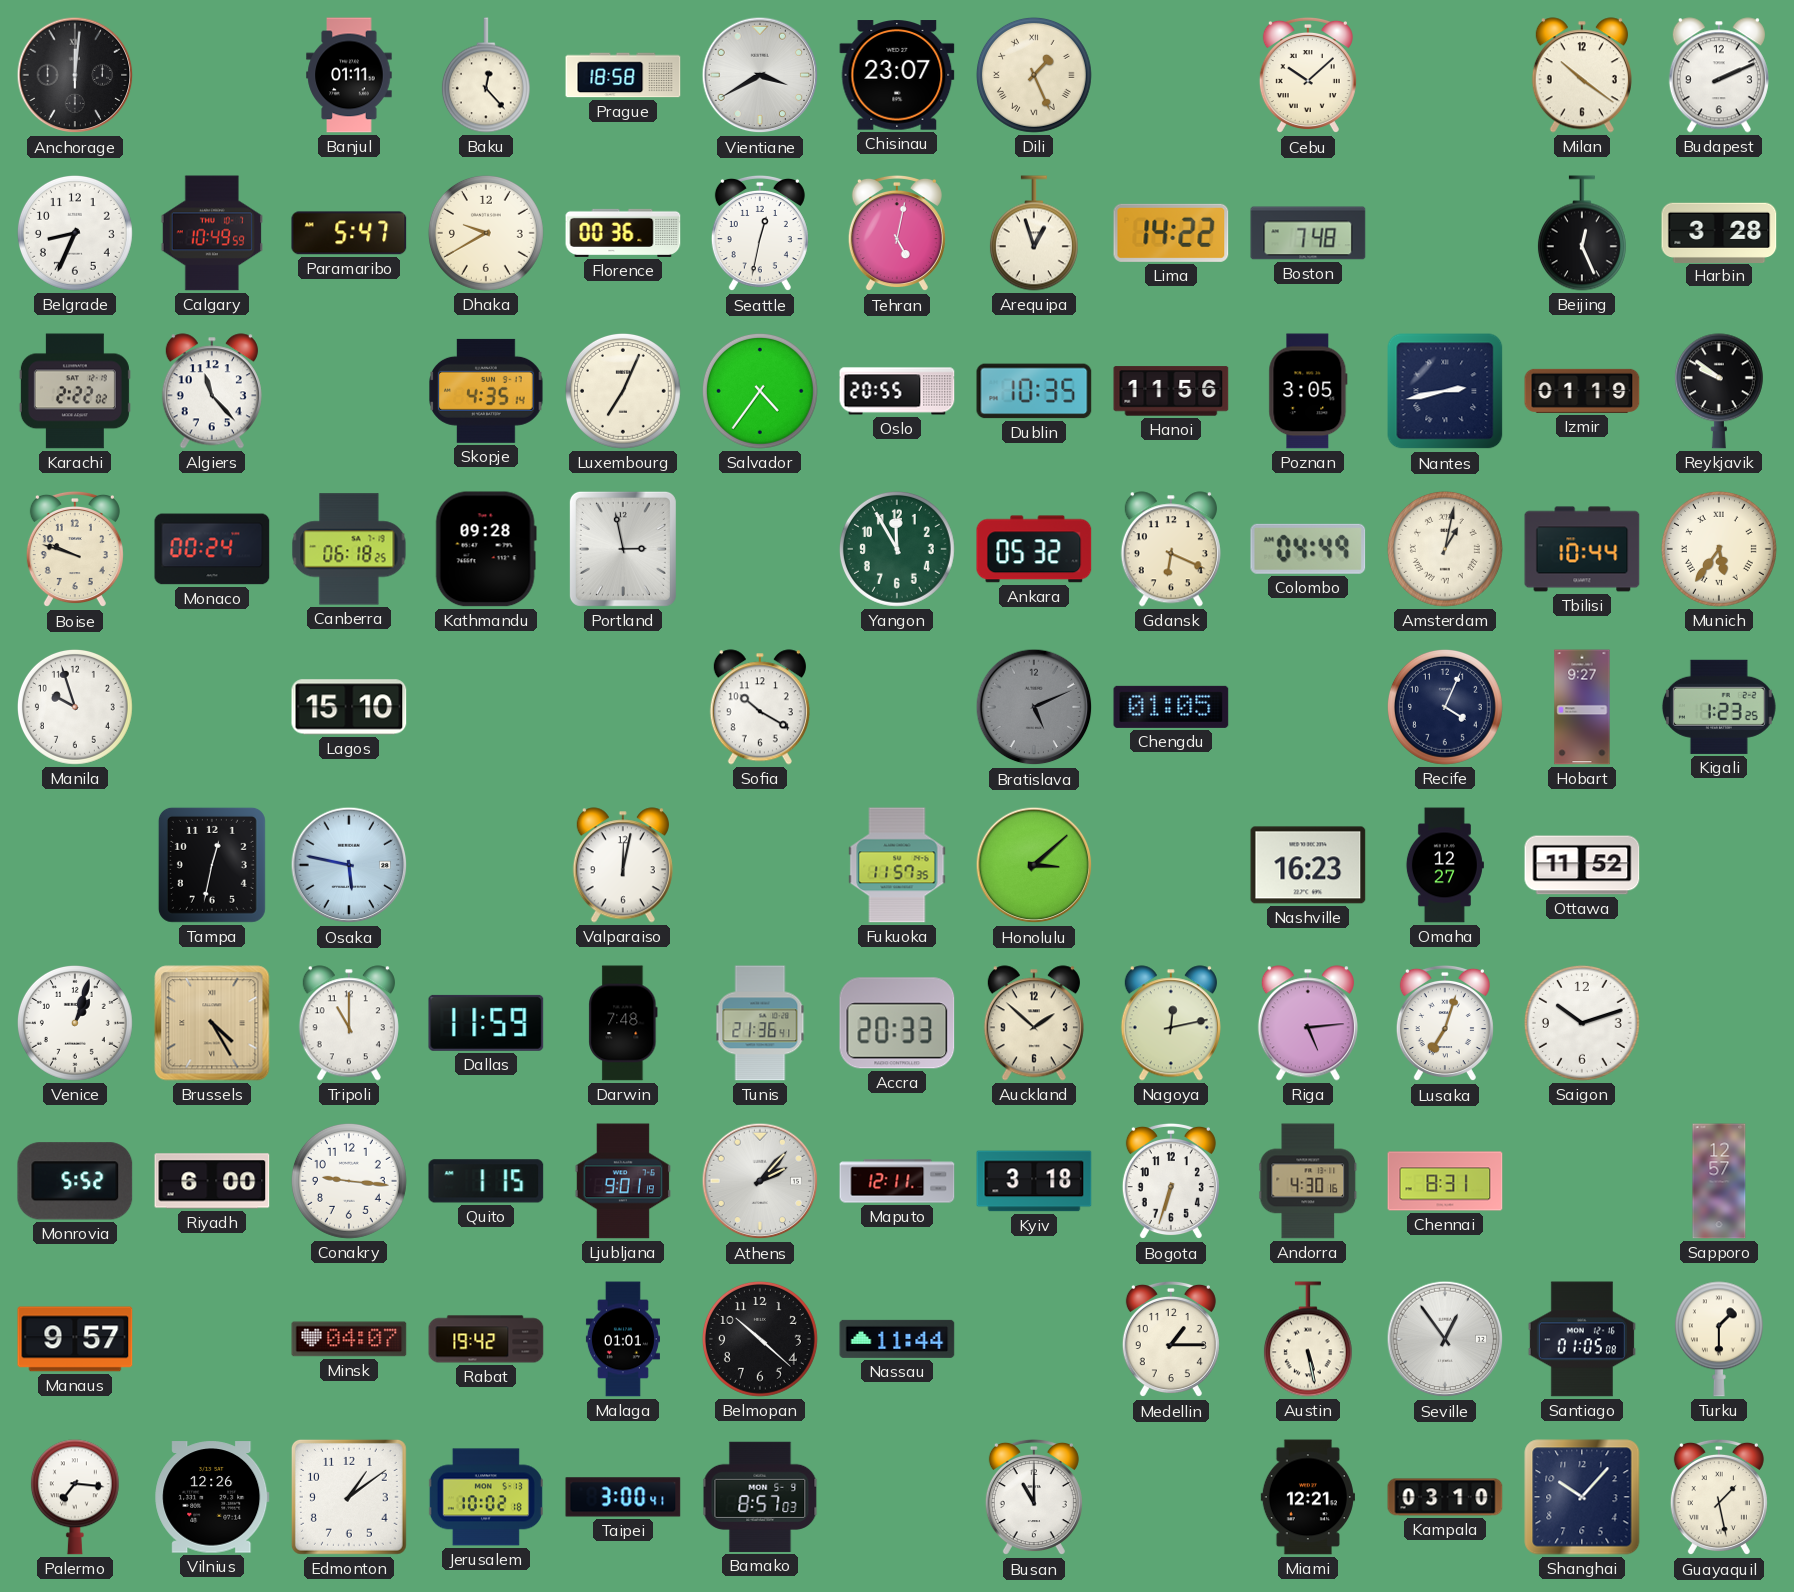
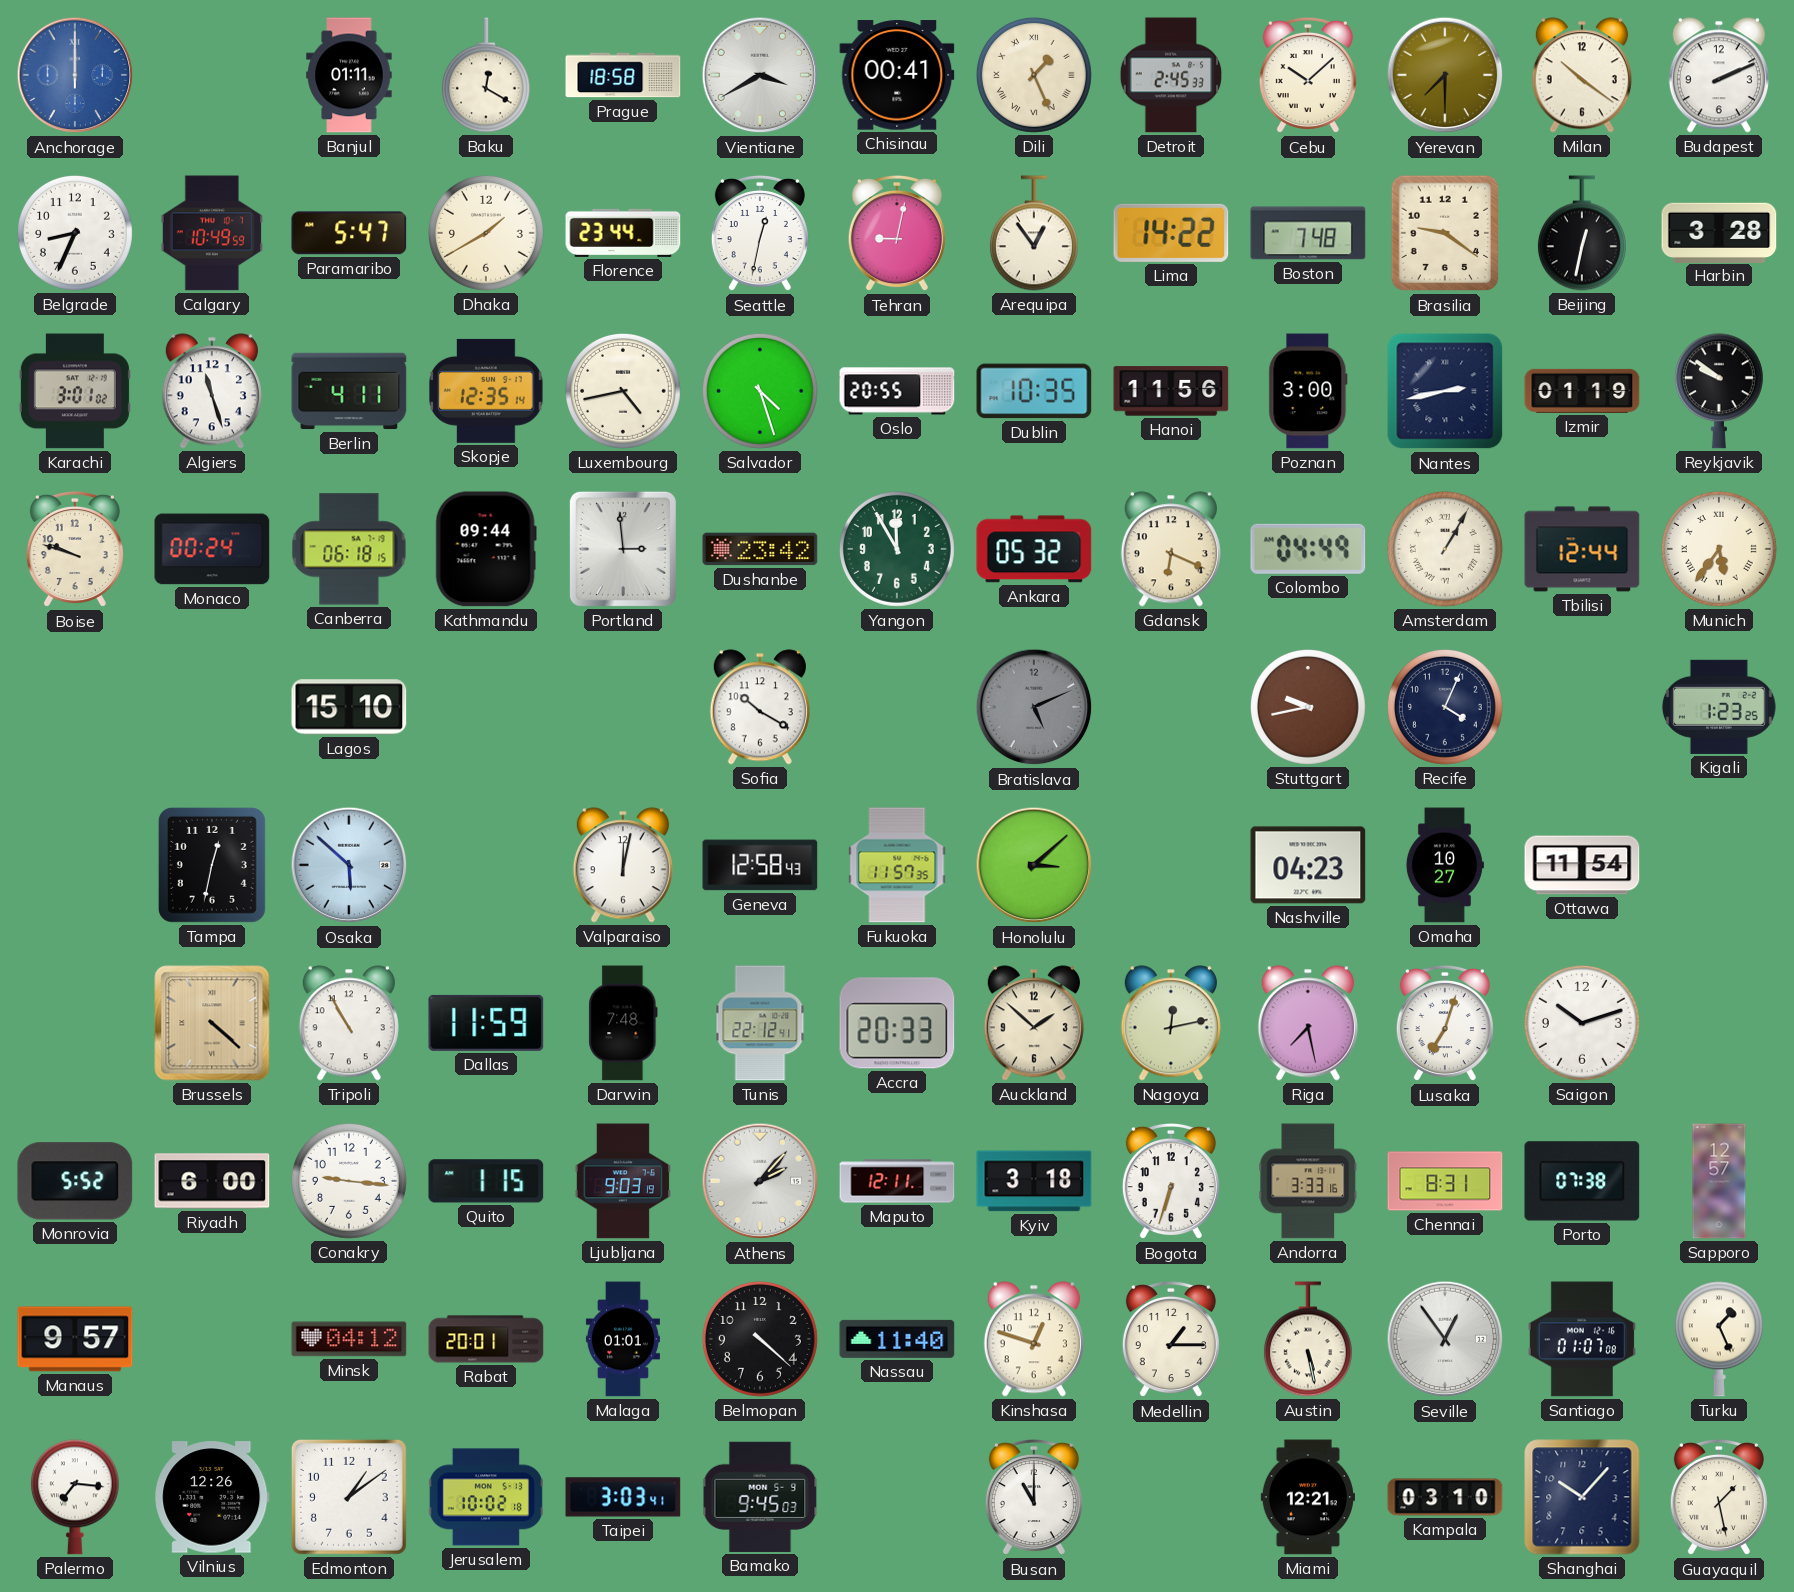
Anchorage: 12:01 -> 12:00
Anchorage dial: black -> blue
Baku: 12:23 -> 12:20
Chisinau: 23:07 -> 00:41
Detroit: none -> 2:45
Yerevan: none -> 7:30
Dhaka: 9:40 -> 1:40
Florence: 00:36 -> 23:44
Tehran: 5:02 -> 9:02
Arequipa: 12:57 -> 12:54
Brasilia: none -> 9:21
Beijing: 12:26 -> 12:32
Karachi: 2:22 -> 3:01
Algiers: 11:23 -> 11:27
Berlin: none -> 4:11
Skopje: 4:35 -> 12:35
Luxembourg: 7:04 -> 4:43
Salvador: 4:36 -> 4:27
Poznan: 3:05 -> 3:00
Canberra: 06:18:25 -> 06:18:15
Kathmandu: 09:28 -> 09:44
Portland: 2:58 -> 2:59
Dushanbe: none -> 23:42
Amsterdam: 1:02 -> 1:05
Tbilisi: 10:44 -> 12:44
Manila: 9:57 -> none
Chengdu: 01:05 -> none
Stuttgart: none -> 9:43
Hobart: 9:27 -> none
Osaka: 5:47 -> 5:52
Geneva: none -> 12:58
Nashville: 16:23 -> 04:23
Omaha: 12:27 -> 10:27
Ottawa: 11:52 -> 11:54
Venice: 1:03 -> none
Brussels: 4:25 -> 4:22
Tripoli: 11:00 -> 10:55
Tunis: 21:36 -> 22:12
Riga: 5:14 -> 7:28
Ljubljana: 9:01 -> 9:03
Andorra: 4:30 -> 3:33
Porto: none -> 07:38
Minsk: 04:07 -> 04:12
Rabat: 19:42 -> 20:01
Belmopan: 10:22 -> 4:22
Nassau: 11:44 -> 11:40
Kinshasa: none -> 12:48
Santiago: 01:05 -> 01:07
Turku: 1:30 -> 1:26
Taipei: 3:00 -> 3:03
Bamako: 8:57 -> 9:45
